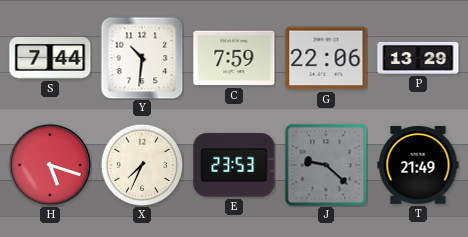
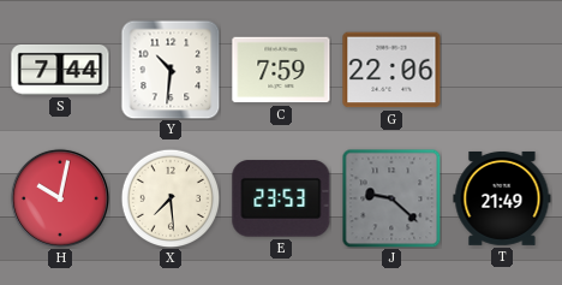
P: 13:29 -> none
H: 5:18 -> 10:02
X: 7:34 -> 7:29
